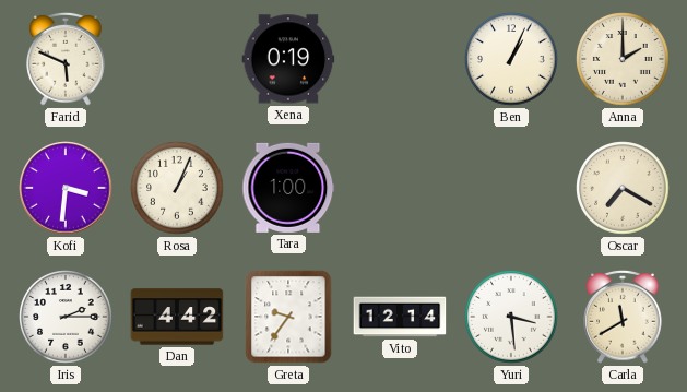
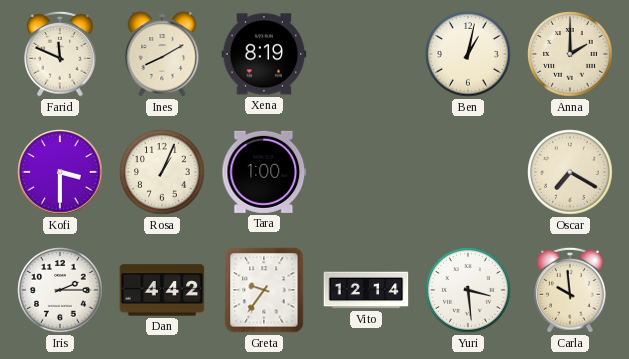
Farid: 5:49 -> 11:49
Ines: none -> 8:10
Xena: 0:19 -> 8:19
Ben: 1:04 -> 1:02
Kofi: 3:31 -> 3:30
Carla: 11:40 -> 9:59
